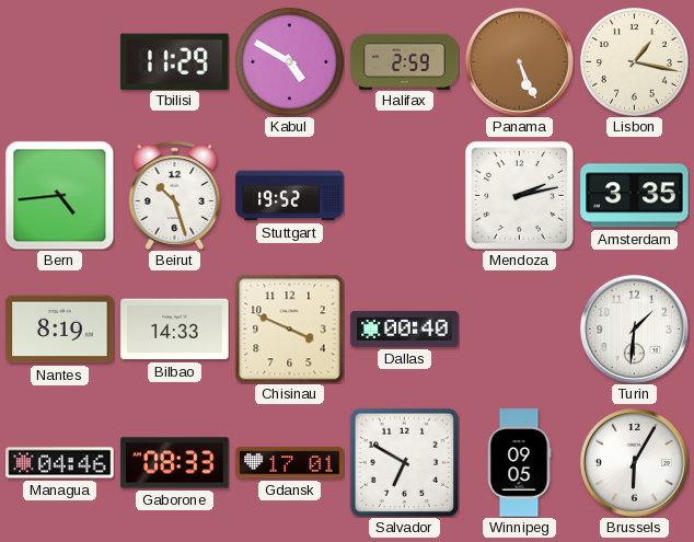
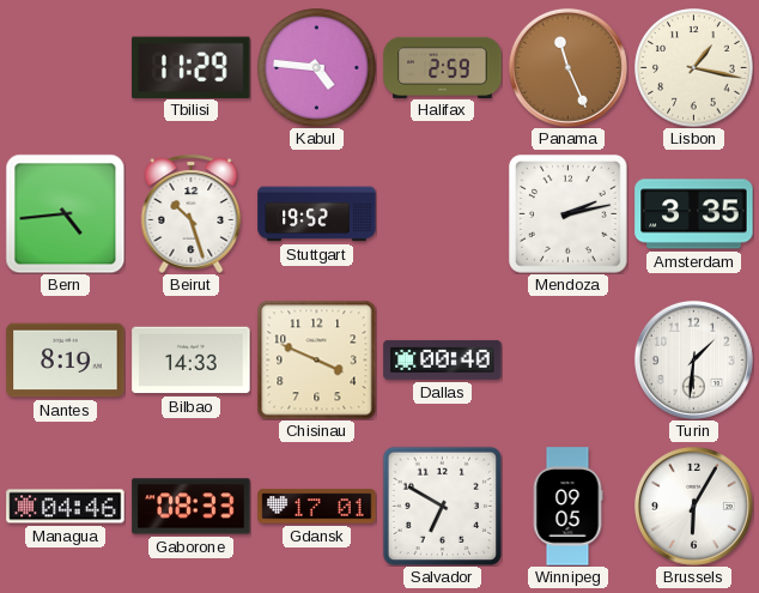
Kabul: 4:50 -> 4:46
Panama: 5:26 -> 11:26
